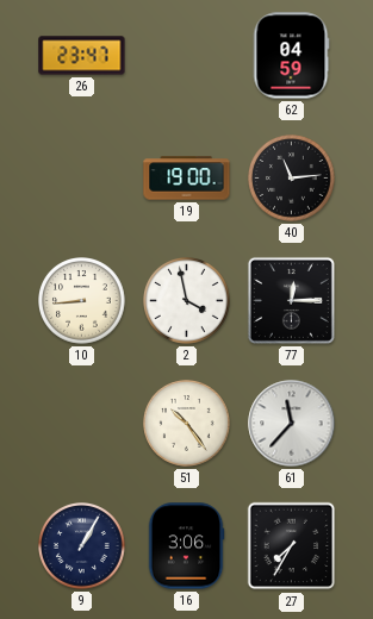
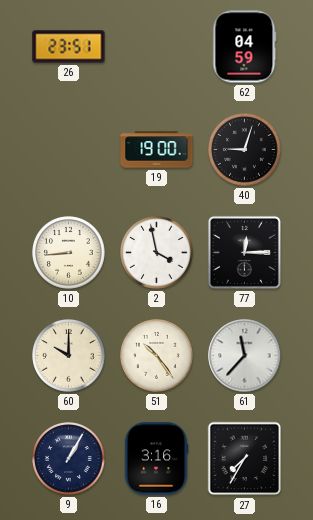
26: 23:47 -> 23:51
40: 11:14 -> 9:03
60: none -> 10:00
16: 3:06 -> 3:16
